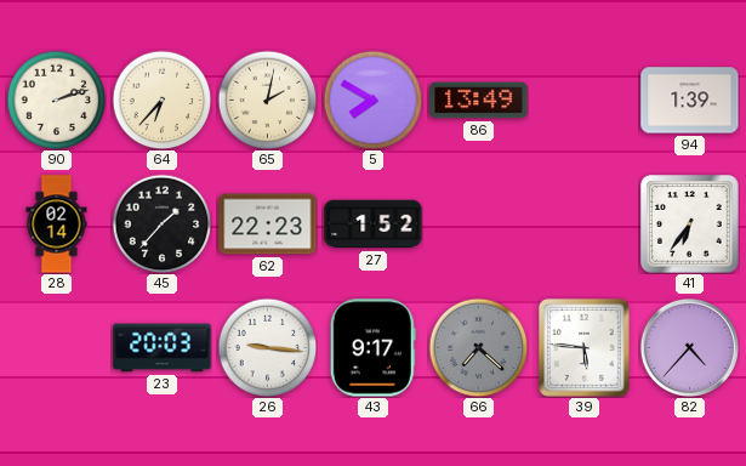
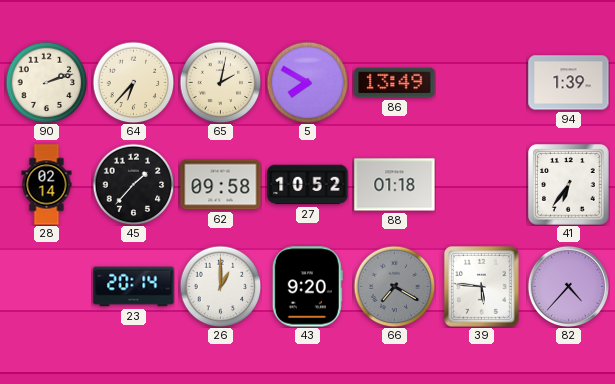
62: 22:23 -> 09:58
27: 1:52 -> 10:52
88: none -> 01:18
23: 20:03 -> 20:14
26: 9:16 -> 1:00
43: 9:17 -> 9:20
66: 7:22 -> 7:20
